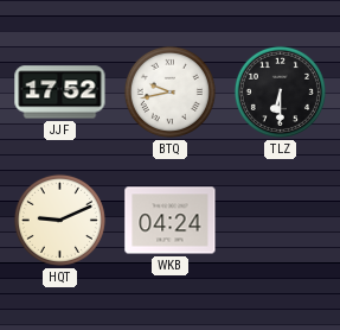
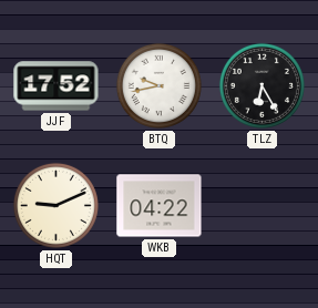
TLZ: 6:30 -> 6:25
WKB: 04:24 -> 04:22
